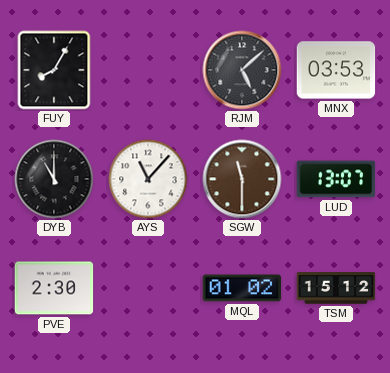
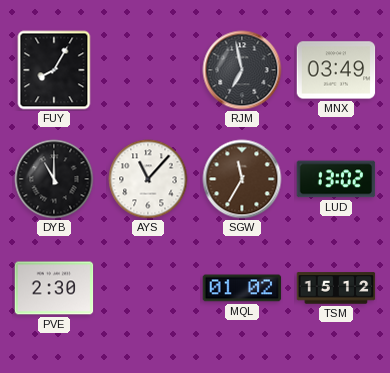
RJM: 5:08 -> 6:58
MNX: 03:53 -> 03:49
SGW: 11:30 -> 11:35
LUD: 13:07 -> 13:02
